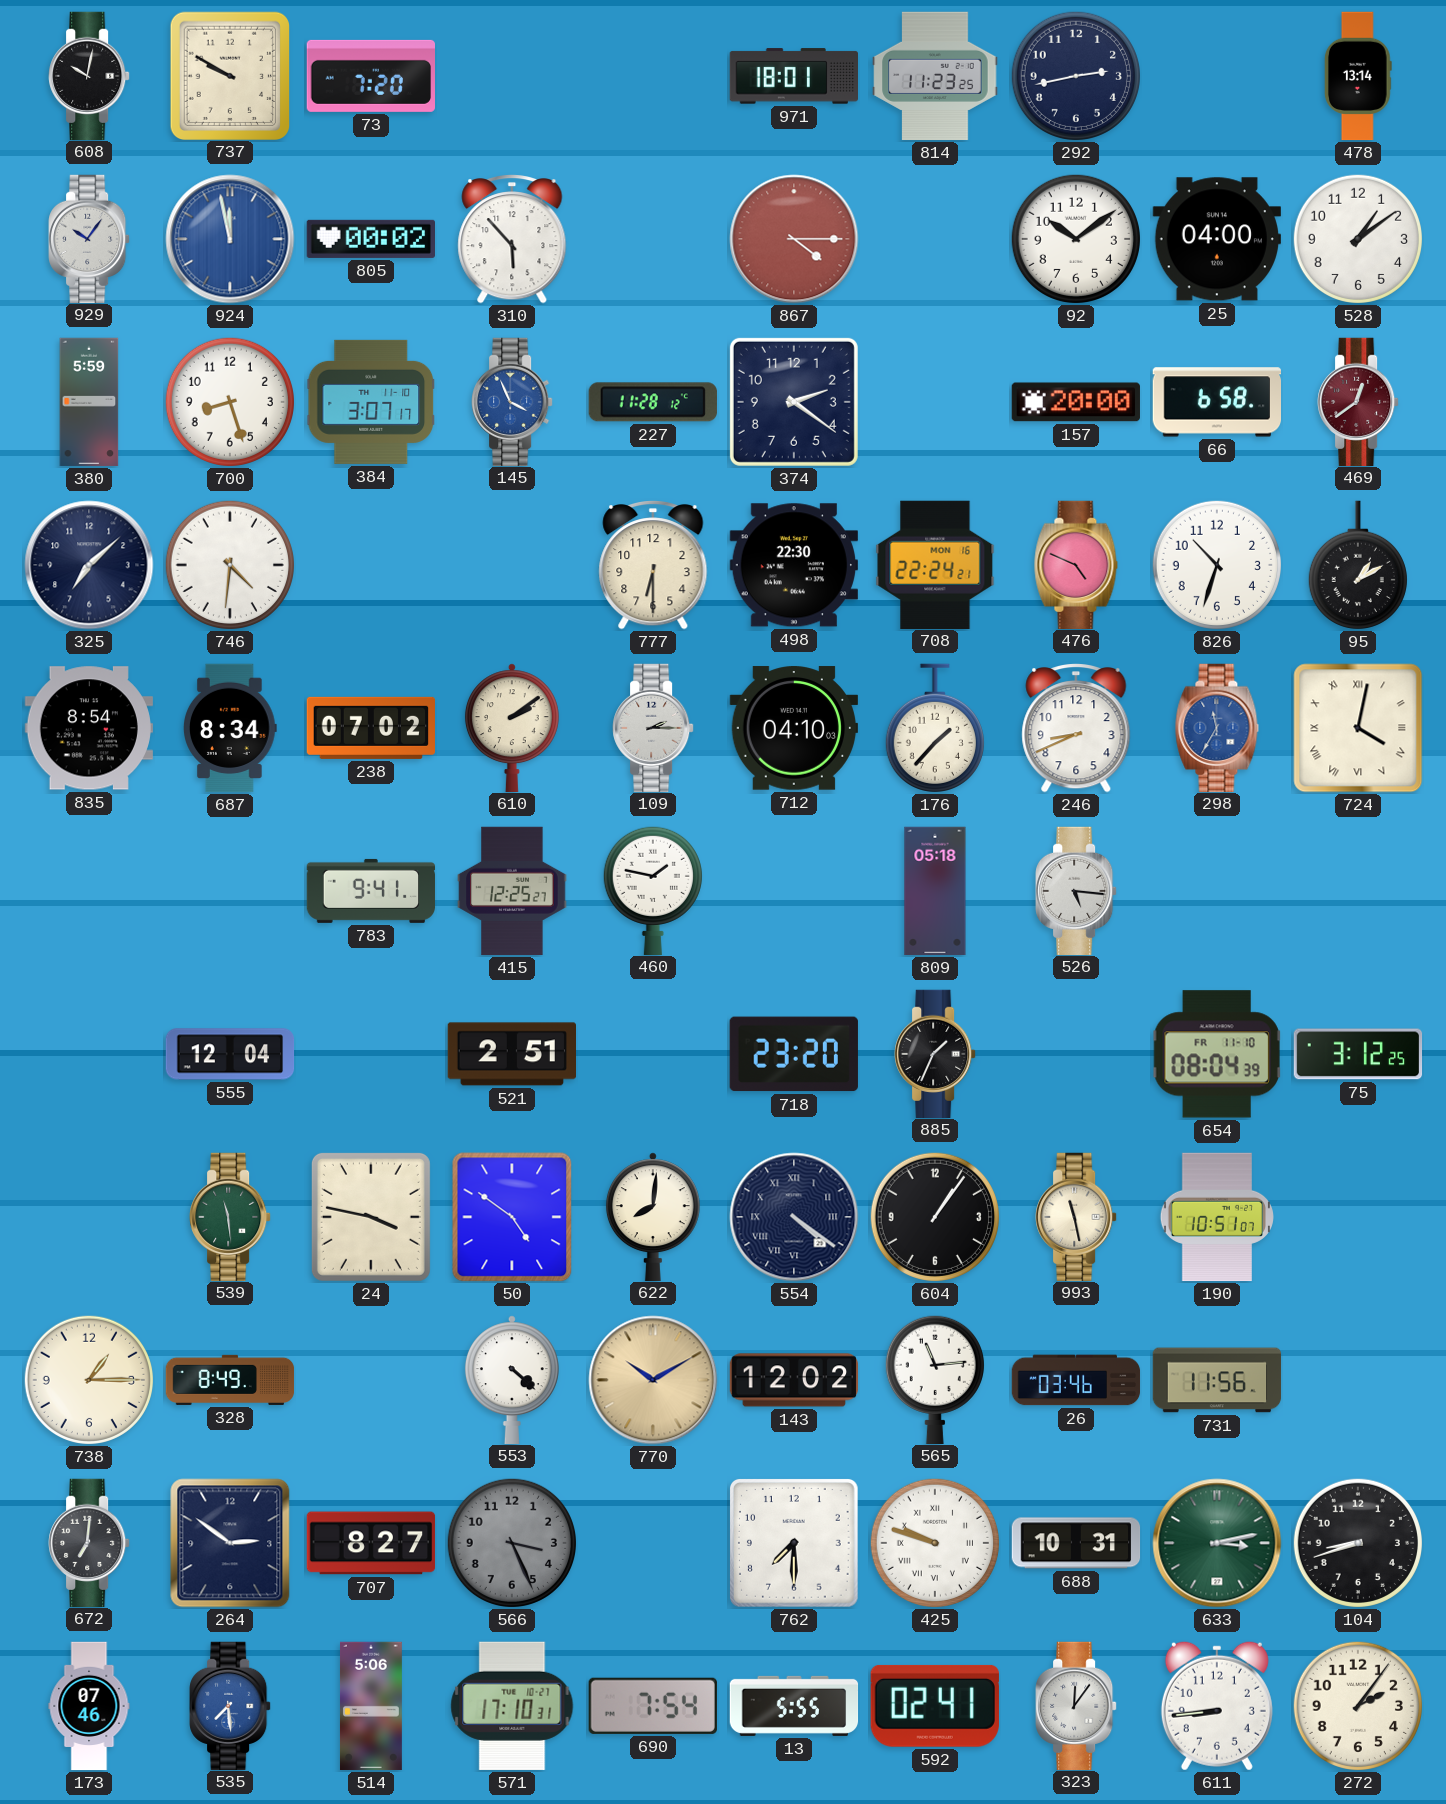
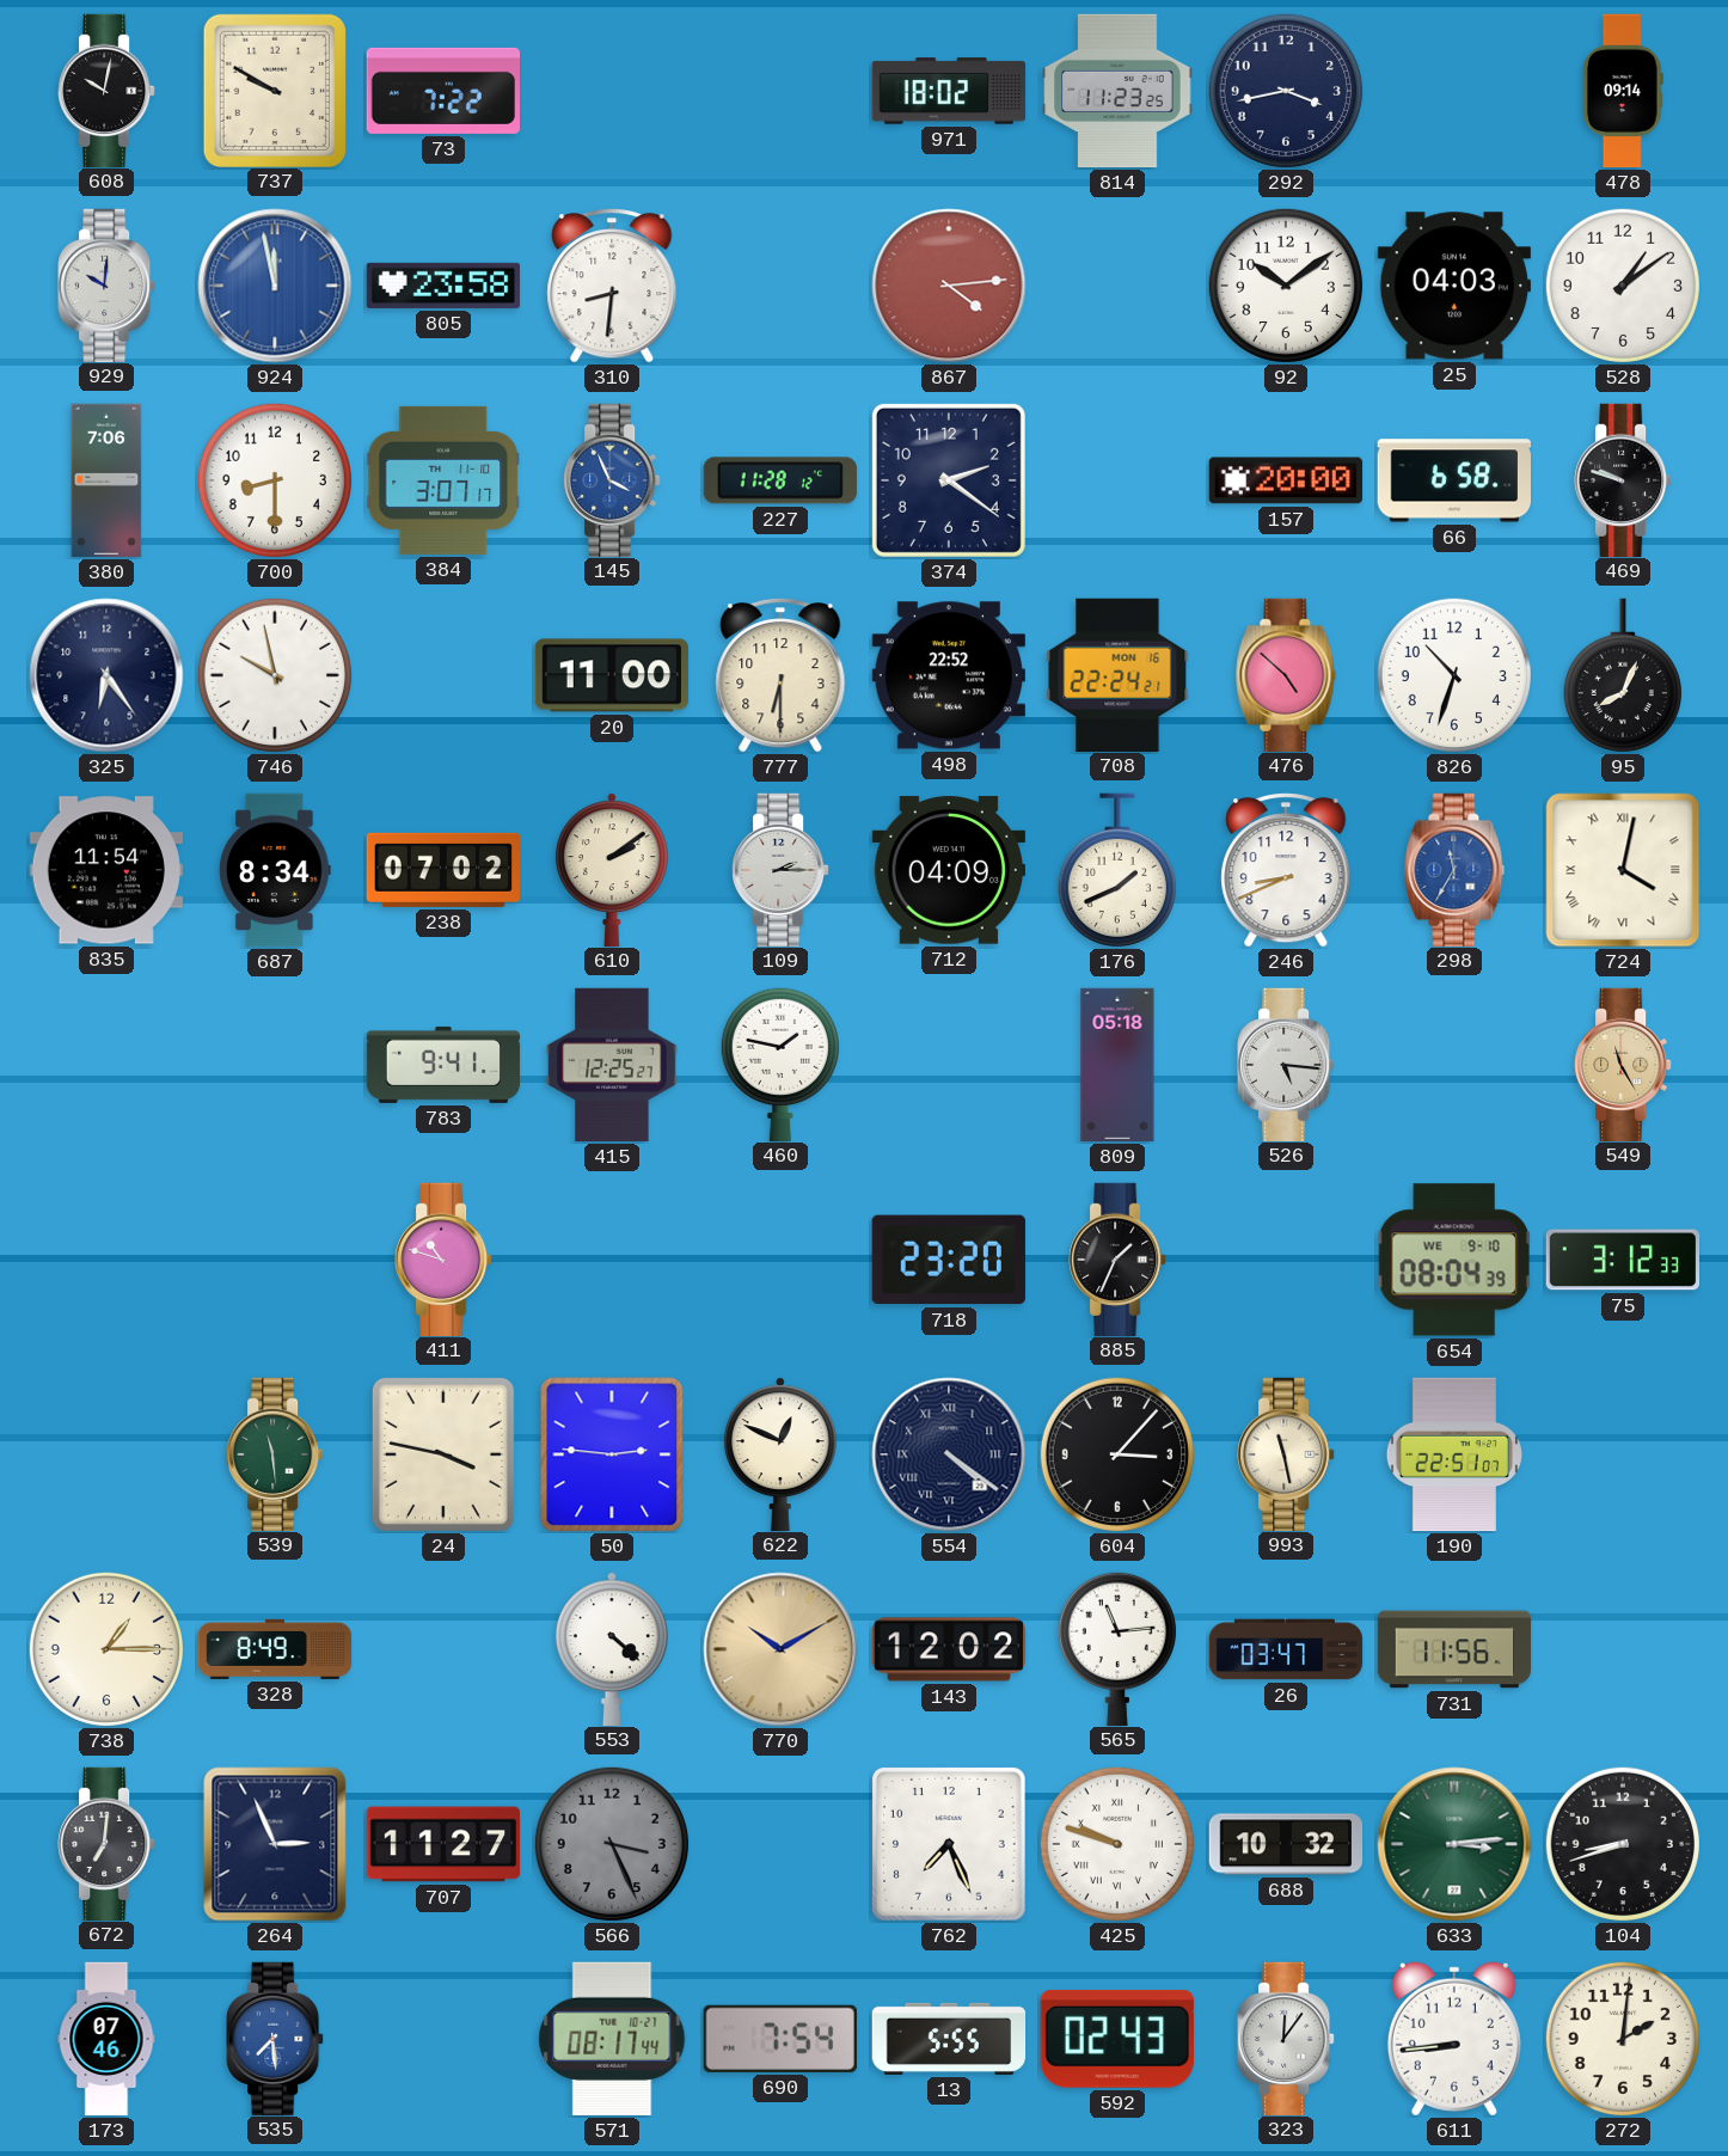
73: 7:20 -> 7:22
971: 18:01 -> 18:02
292: 2:43 -> 3:43
478: 13:14 -> 09:14
929: 10:06 -> 10:01
805: 00:02 -> 23:58
310: 5:53 -> 8:31
867: 4:15 -> 4:14
25: 04:00 -> 04:03
380: 5:59 -> 7:06
700: 8:27 -> 8:30
469: 12:39 -> 9:48
469 dial: burgundy -> black
325: 7:08 -> 6:24
746: 4:31 -> 9:58
20: none -> 11:00
498: 22:30 -> 22:52
476: 4:49 -> 4:52
95: 1:10 -> 8:04
835: 8:54 -> 11:54
712: 04:10 -> 04:09
176: 1:37 -> 1:41
549: none -> 11:25
555: 12:04 -> none
411: none -> 10:48
521: 2:51 -> none
654 date: FR 11-10 -> WE 9-10
75: 3:12:25 -> 3:12:33
50: 4:51 -> 2:46
622: 8:01 -> 12:49
604: 1:06 -> 3:07
190: 10:51 -> 22:51
26: 03:46 -> 03:47
264: 2:51 -> 2:56
707: 8:27 -> 11:27
762: 7:30 -> 7:26
688: 10:31 -> 10:32
633: 3:13 -> 3:14
514: 5:06 -> none
571: 17:10 -> 08:17
592: 02:41 -> 02:43
272: 2:06 -> 2:01
